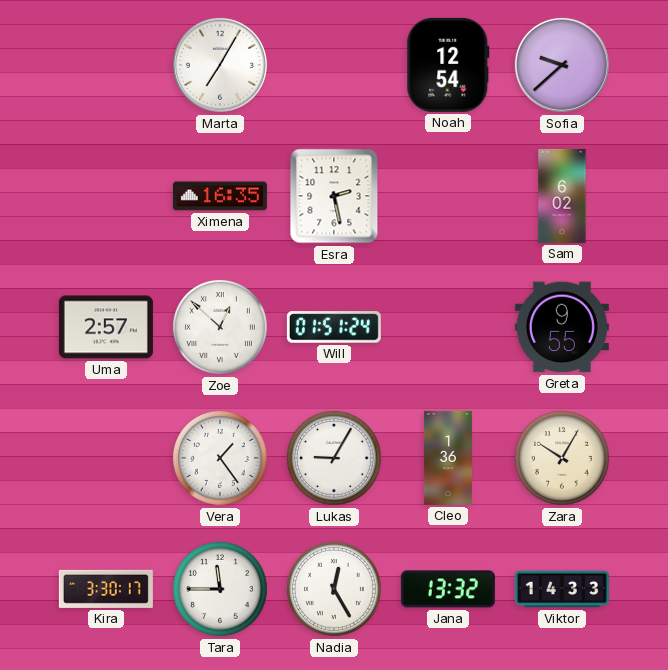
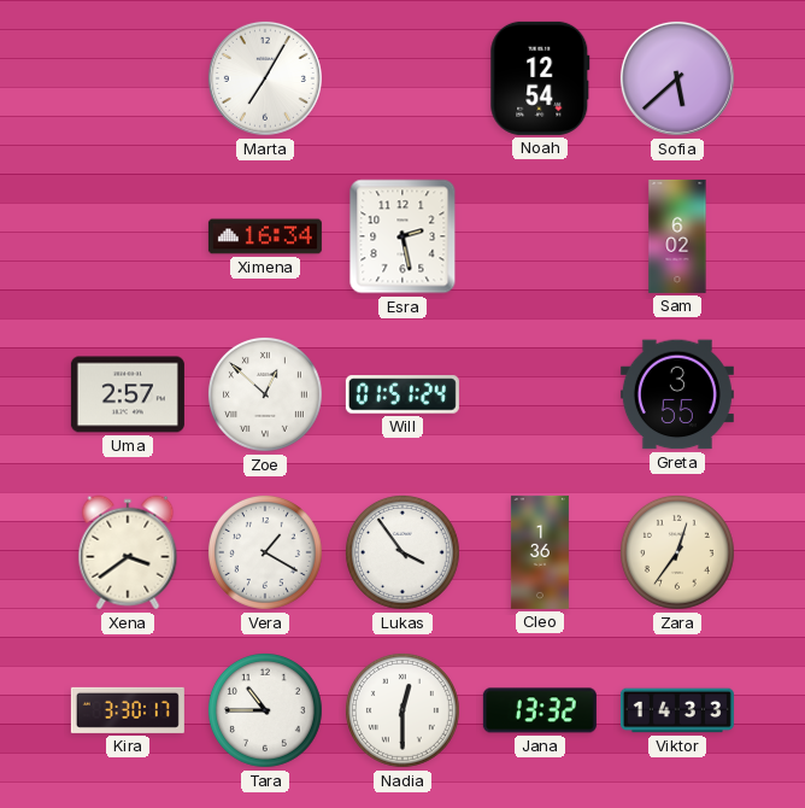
Sofia: 9:38 -> 5:38
Ximena: 16:35 -> 16:34
Greta: 9:55 -> 3:55
Xena: none -> 3:39
Vera: 1:24 -> 1:20
Lukas: 9:05 -> 3:54
Zara: 10:05 -> 12:36
Tara: 11:45 -> 10:45
Nadia: 12:25 -> 12:30
